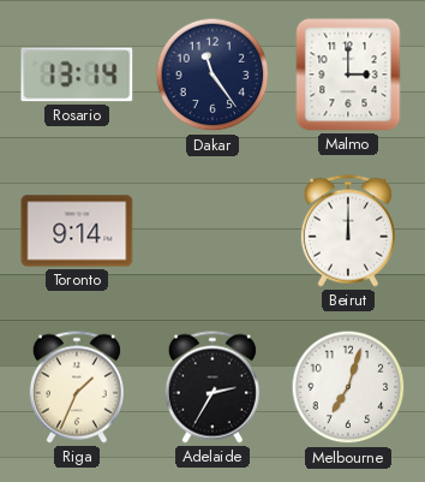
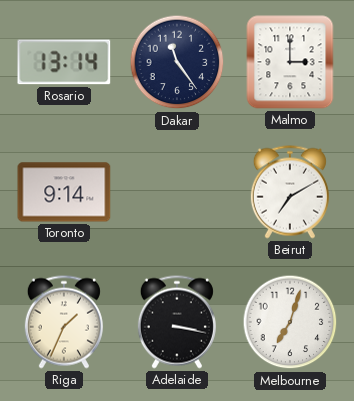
Beirut: 12:00 -> 7:10
Adelaide: 2:35 -> 3:17
